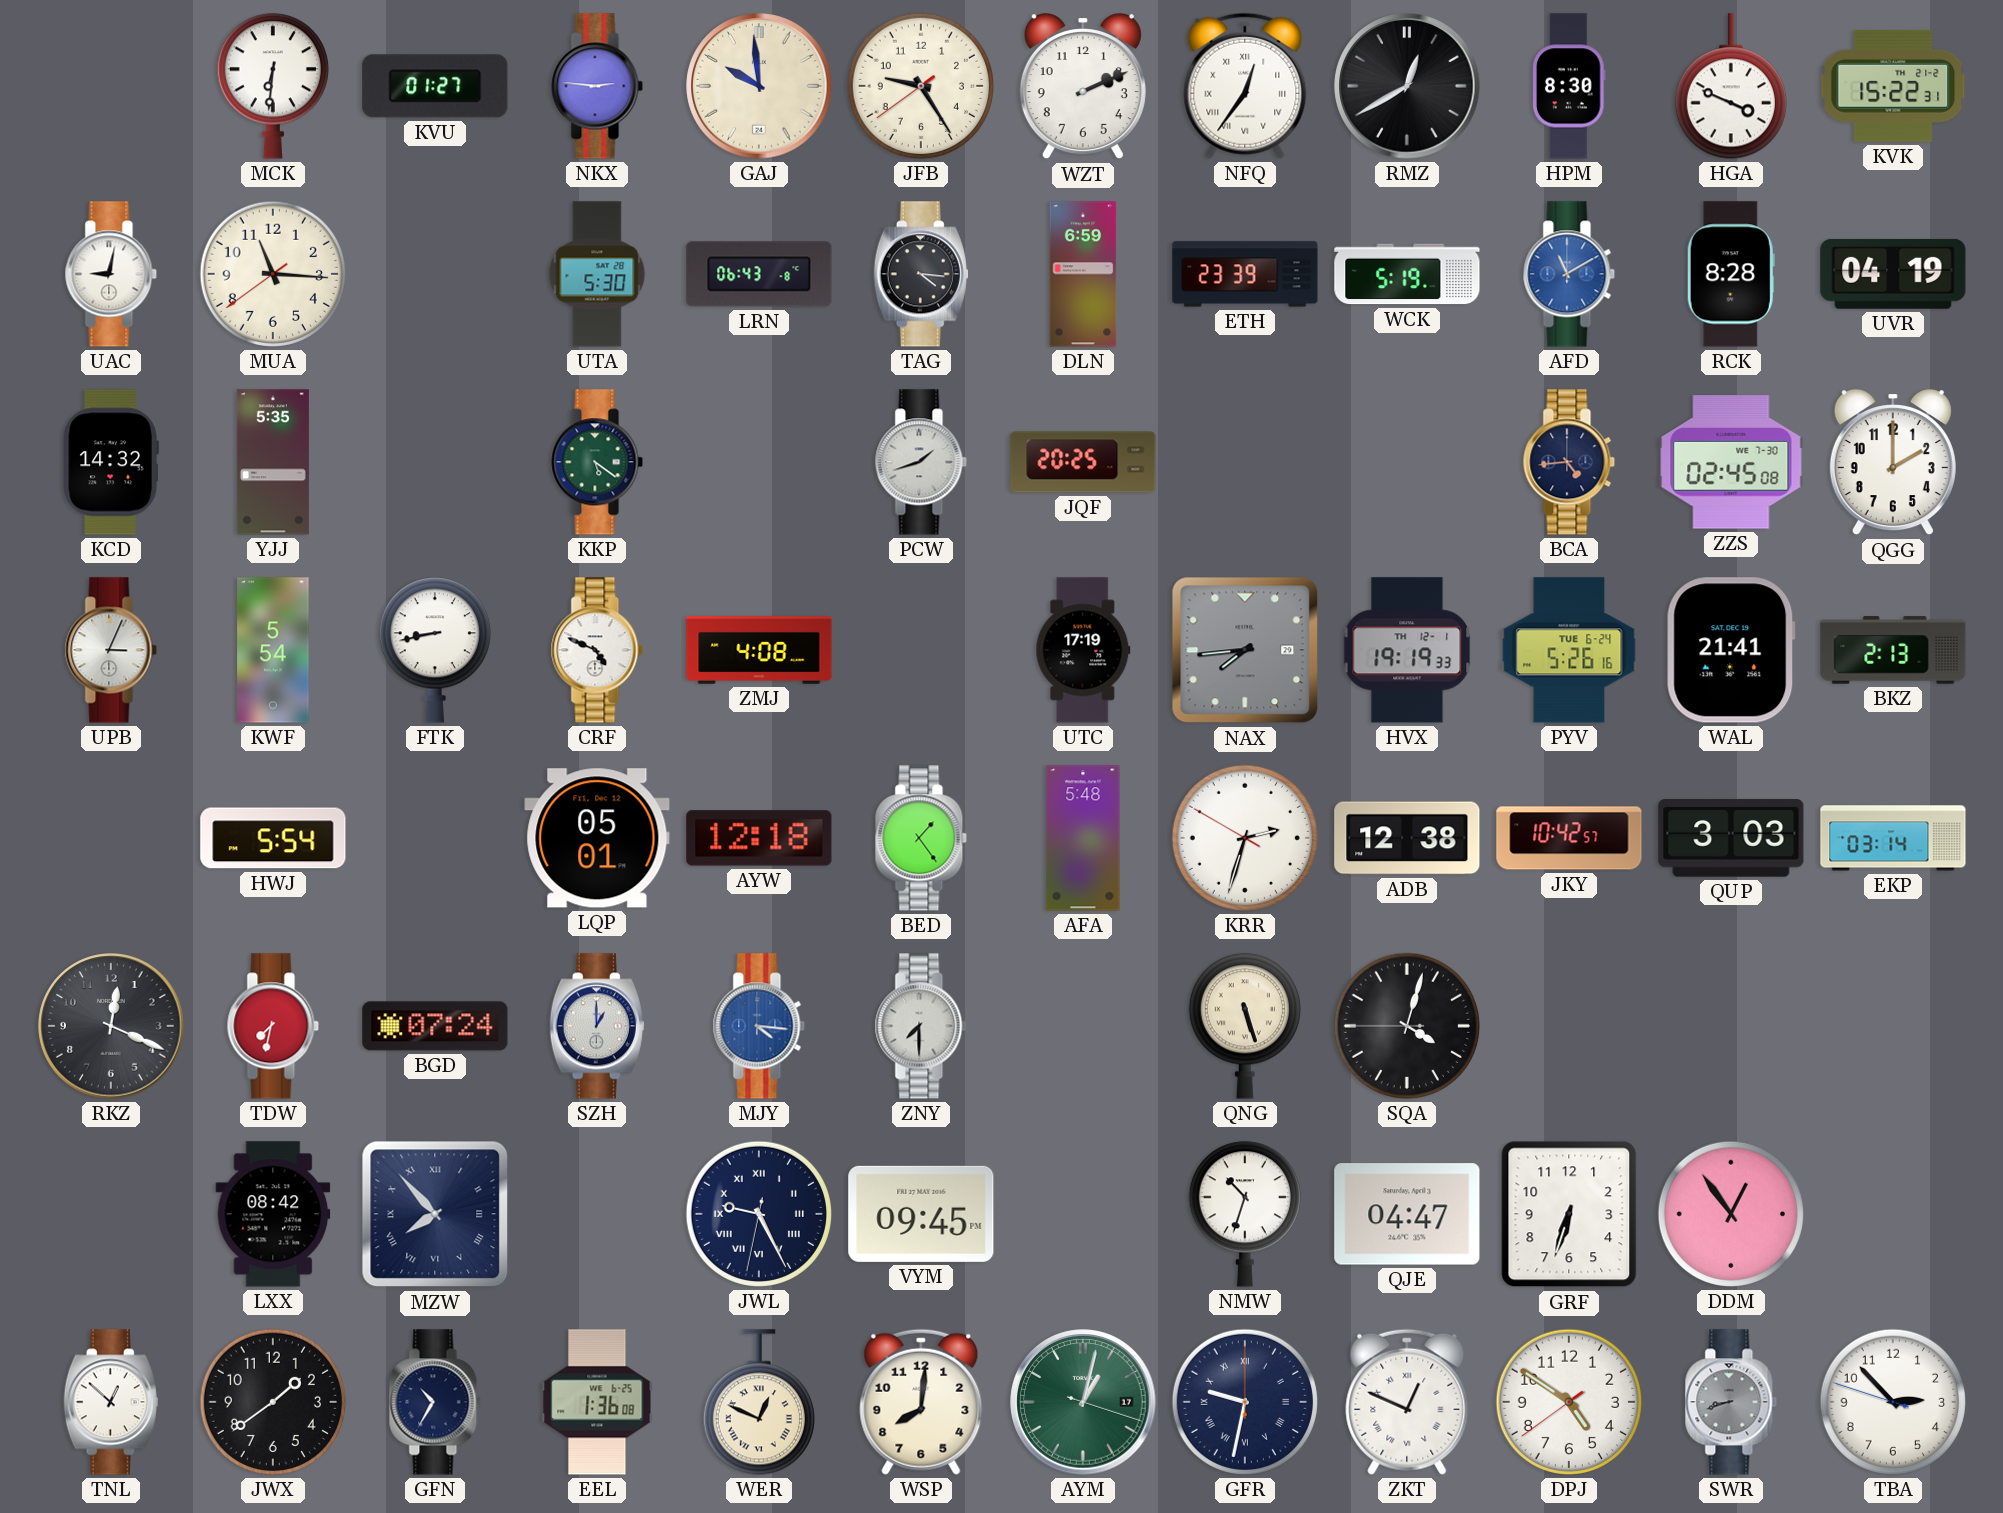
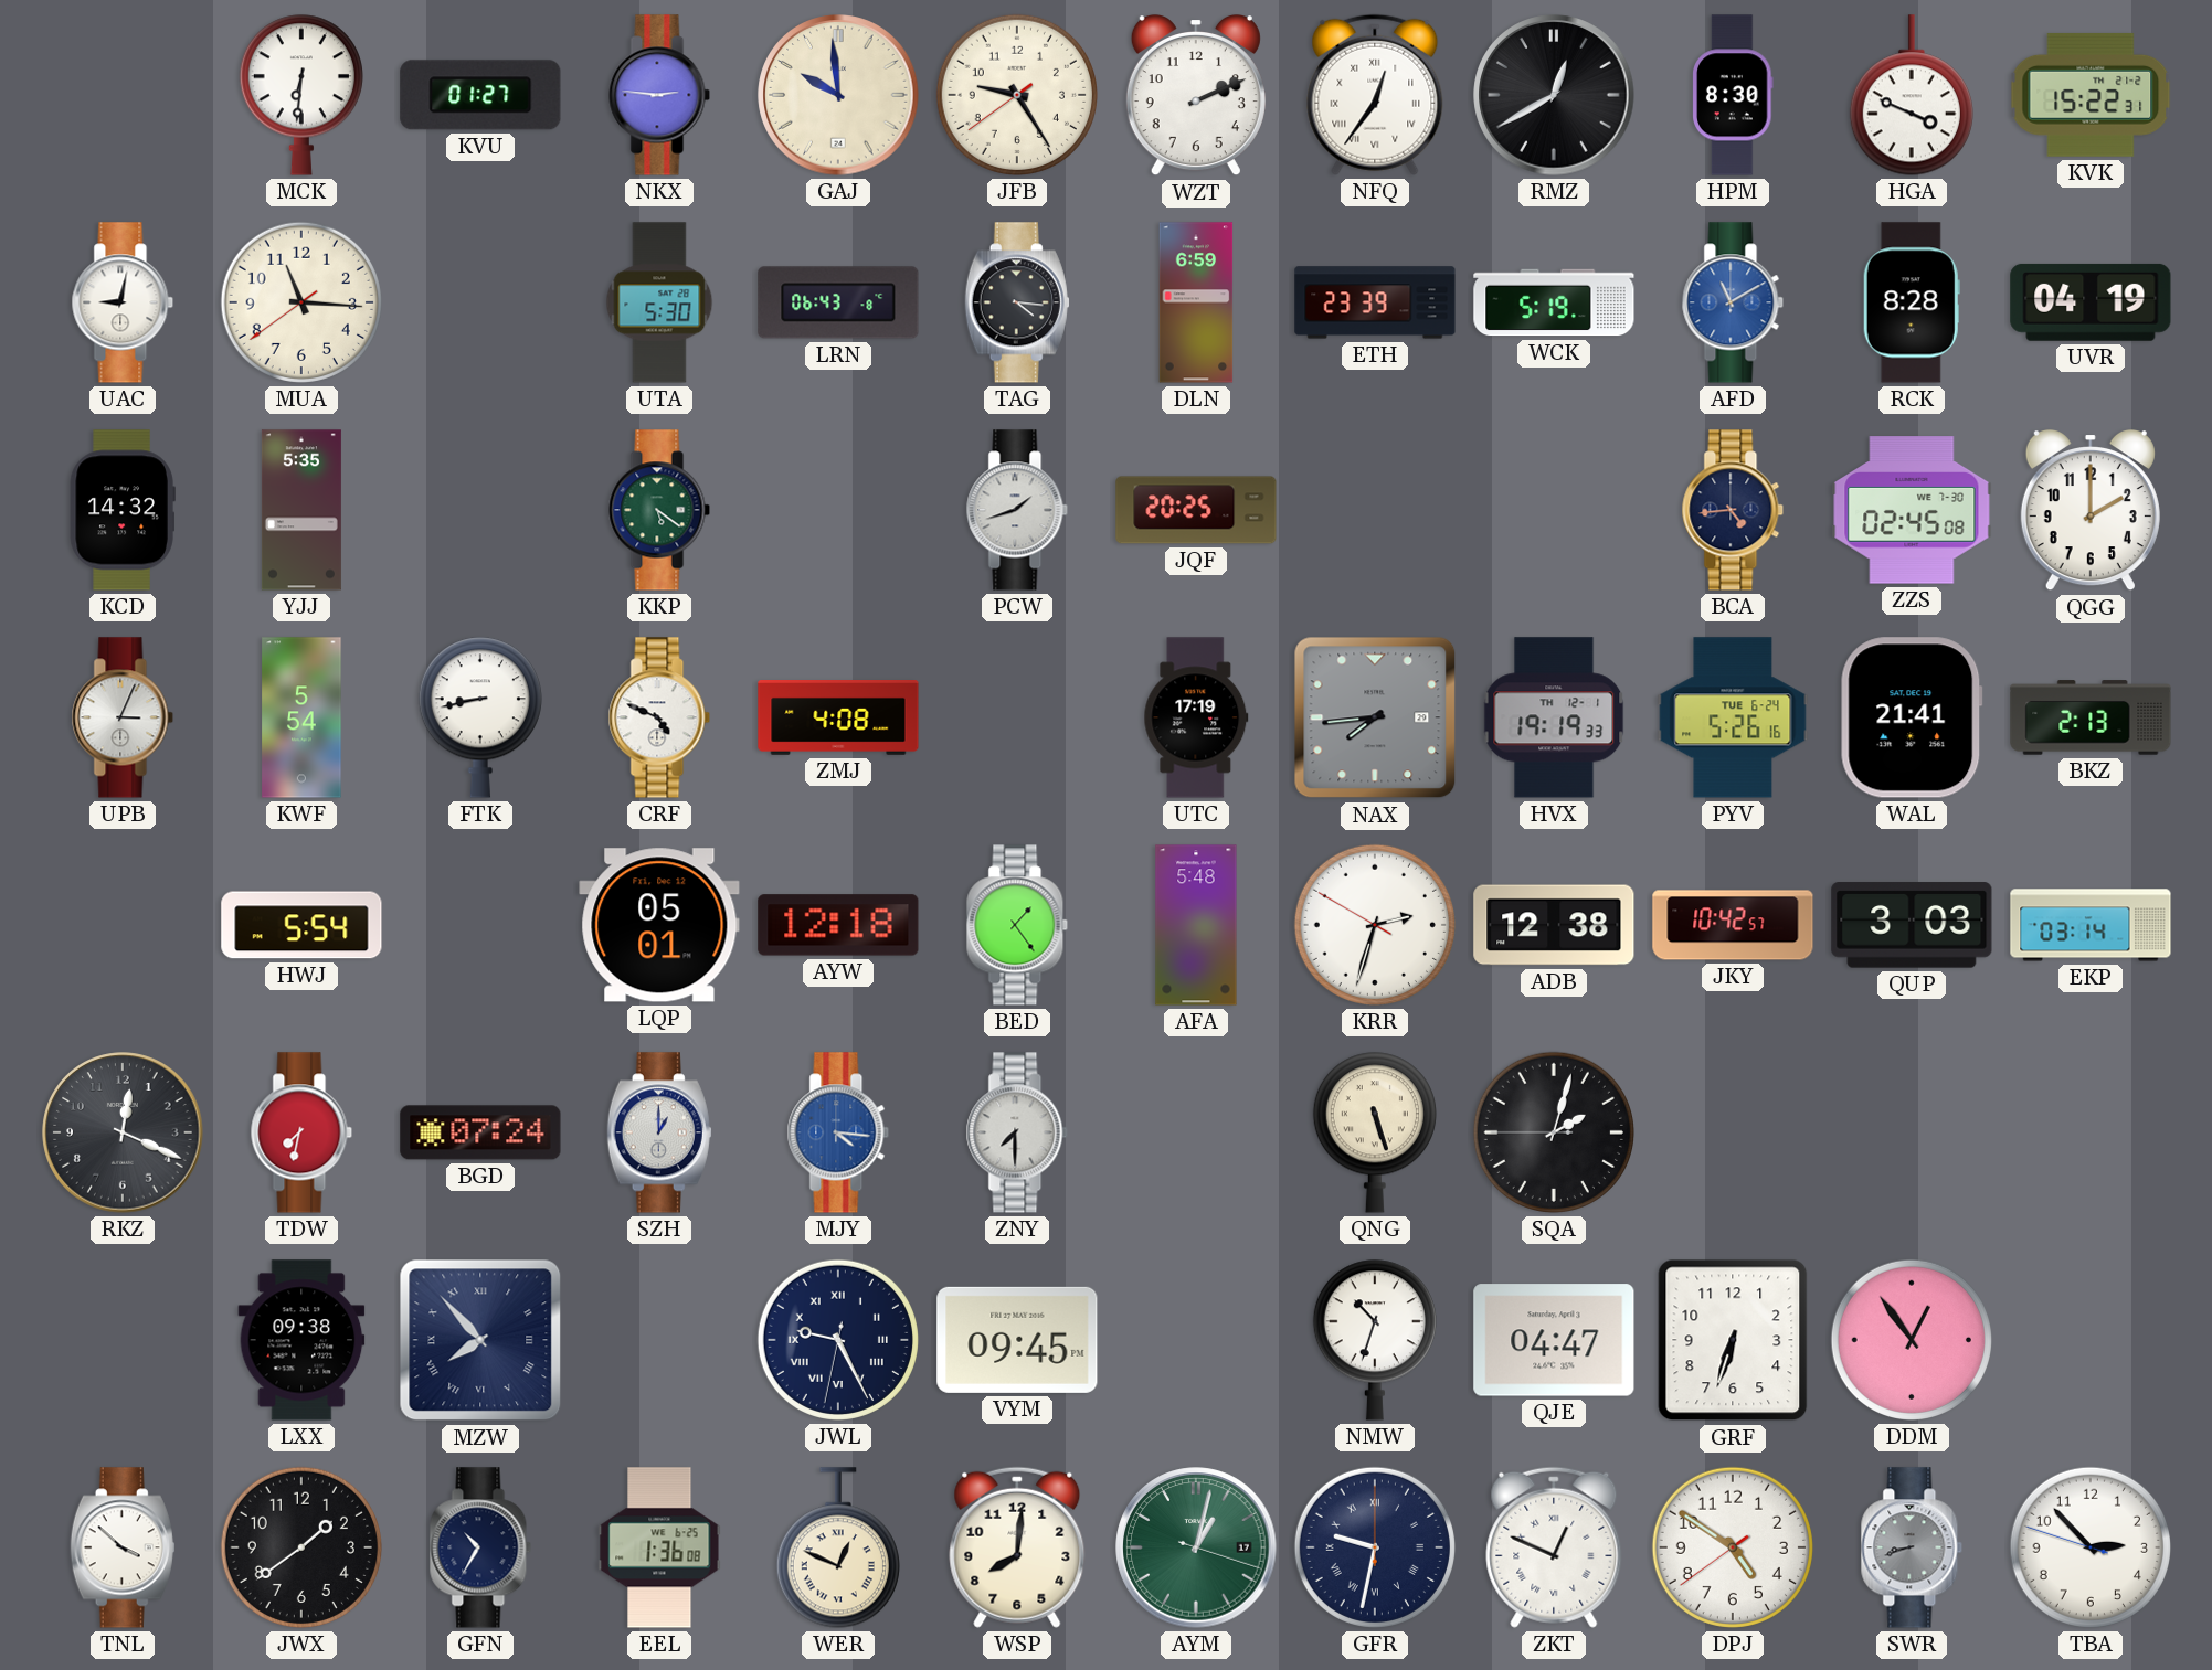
SQA: 4:02 -> 2:02
LXX: 08:42 -> 09:38
TNL: 12:52 -> 3:52
